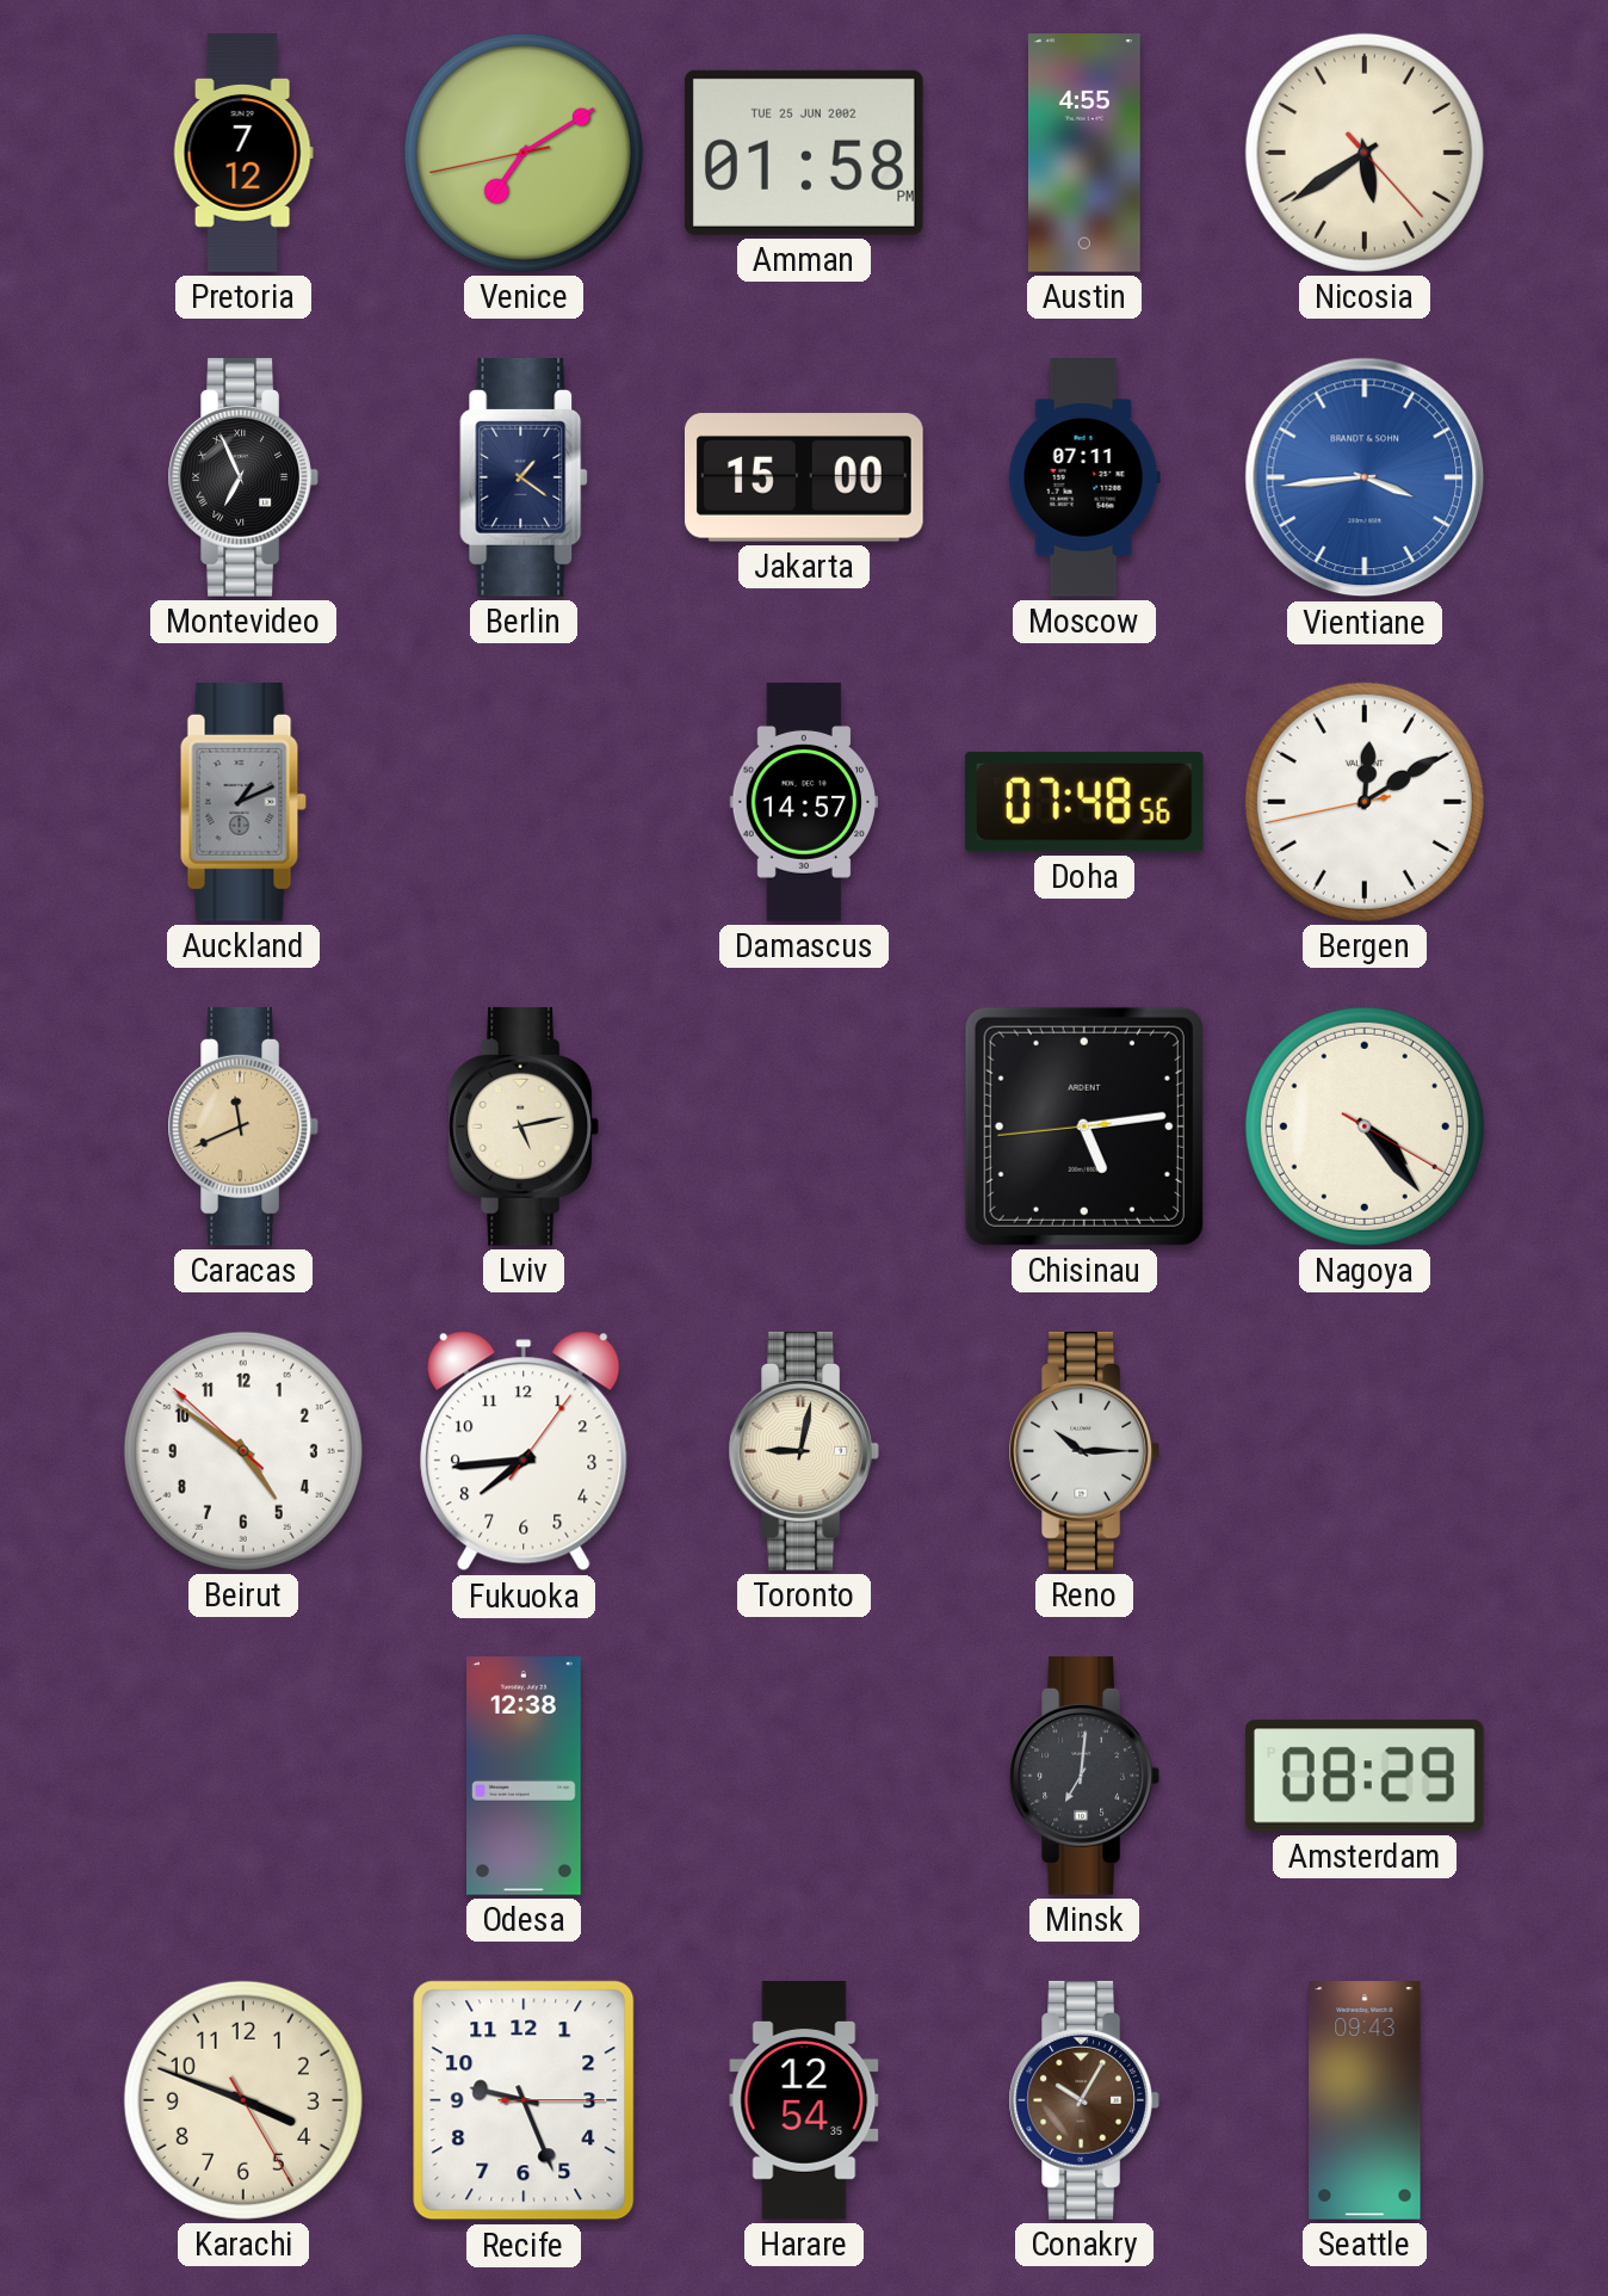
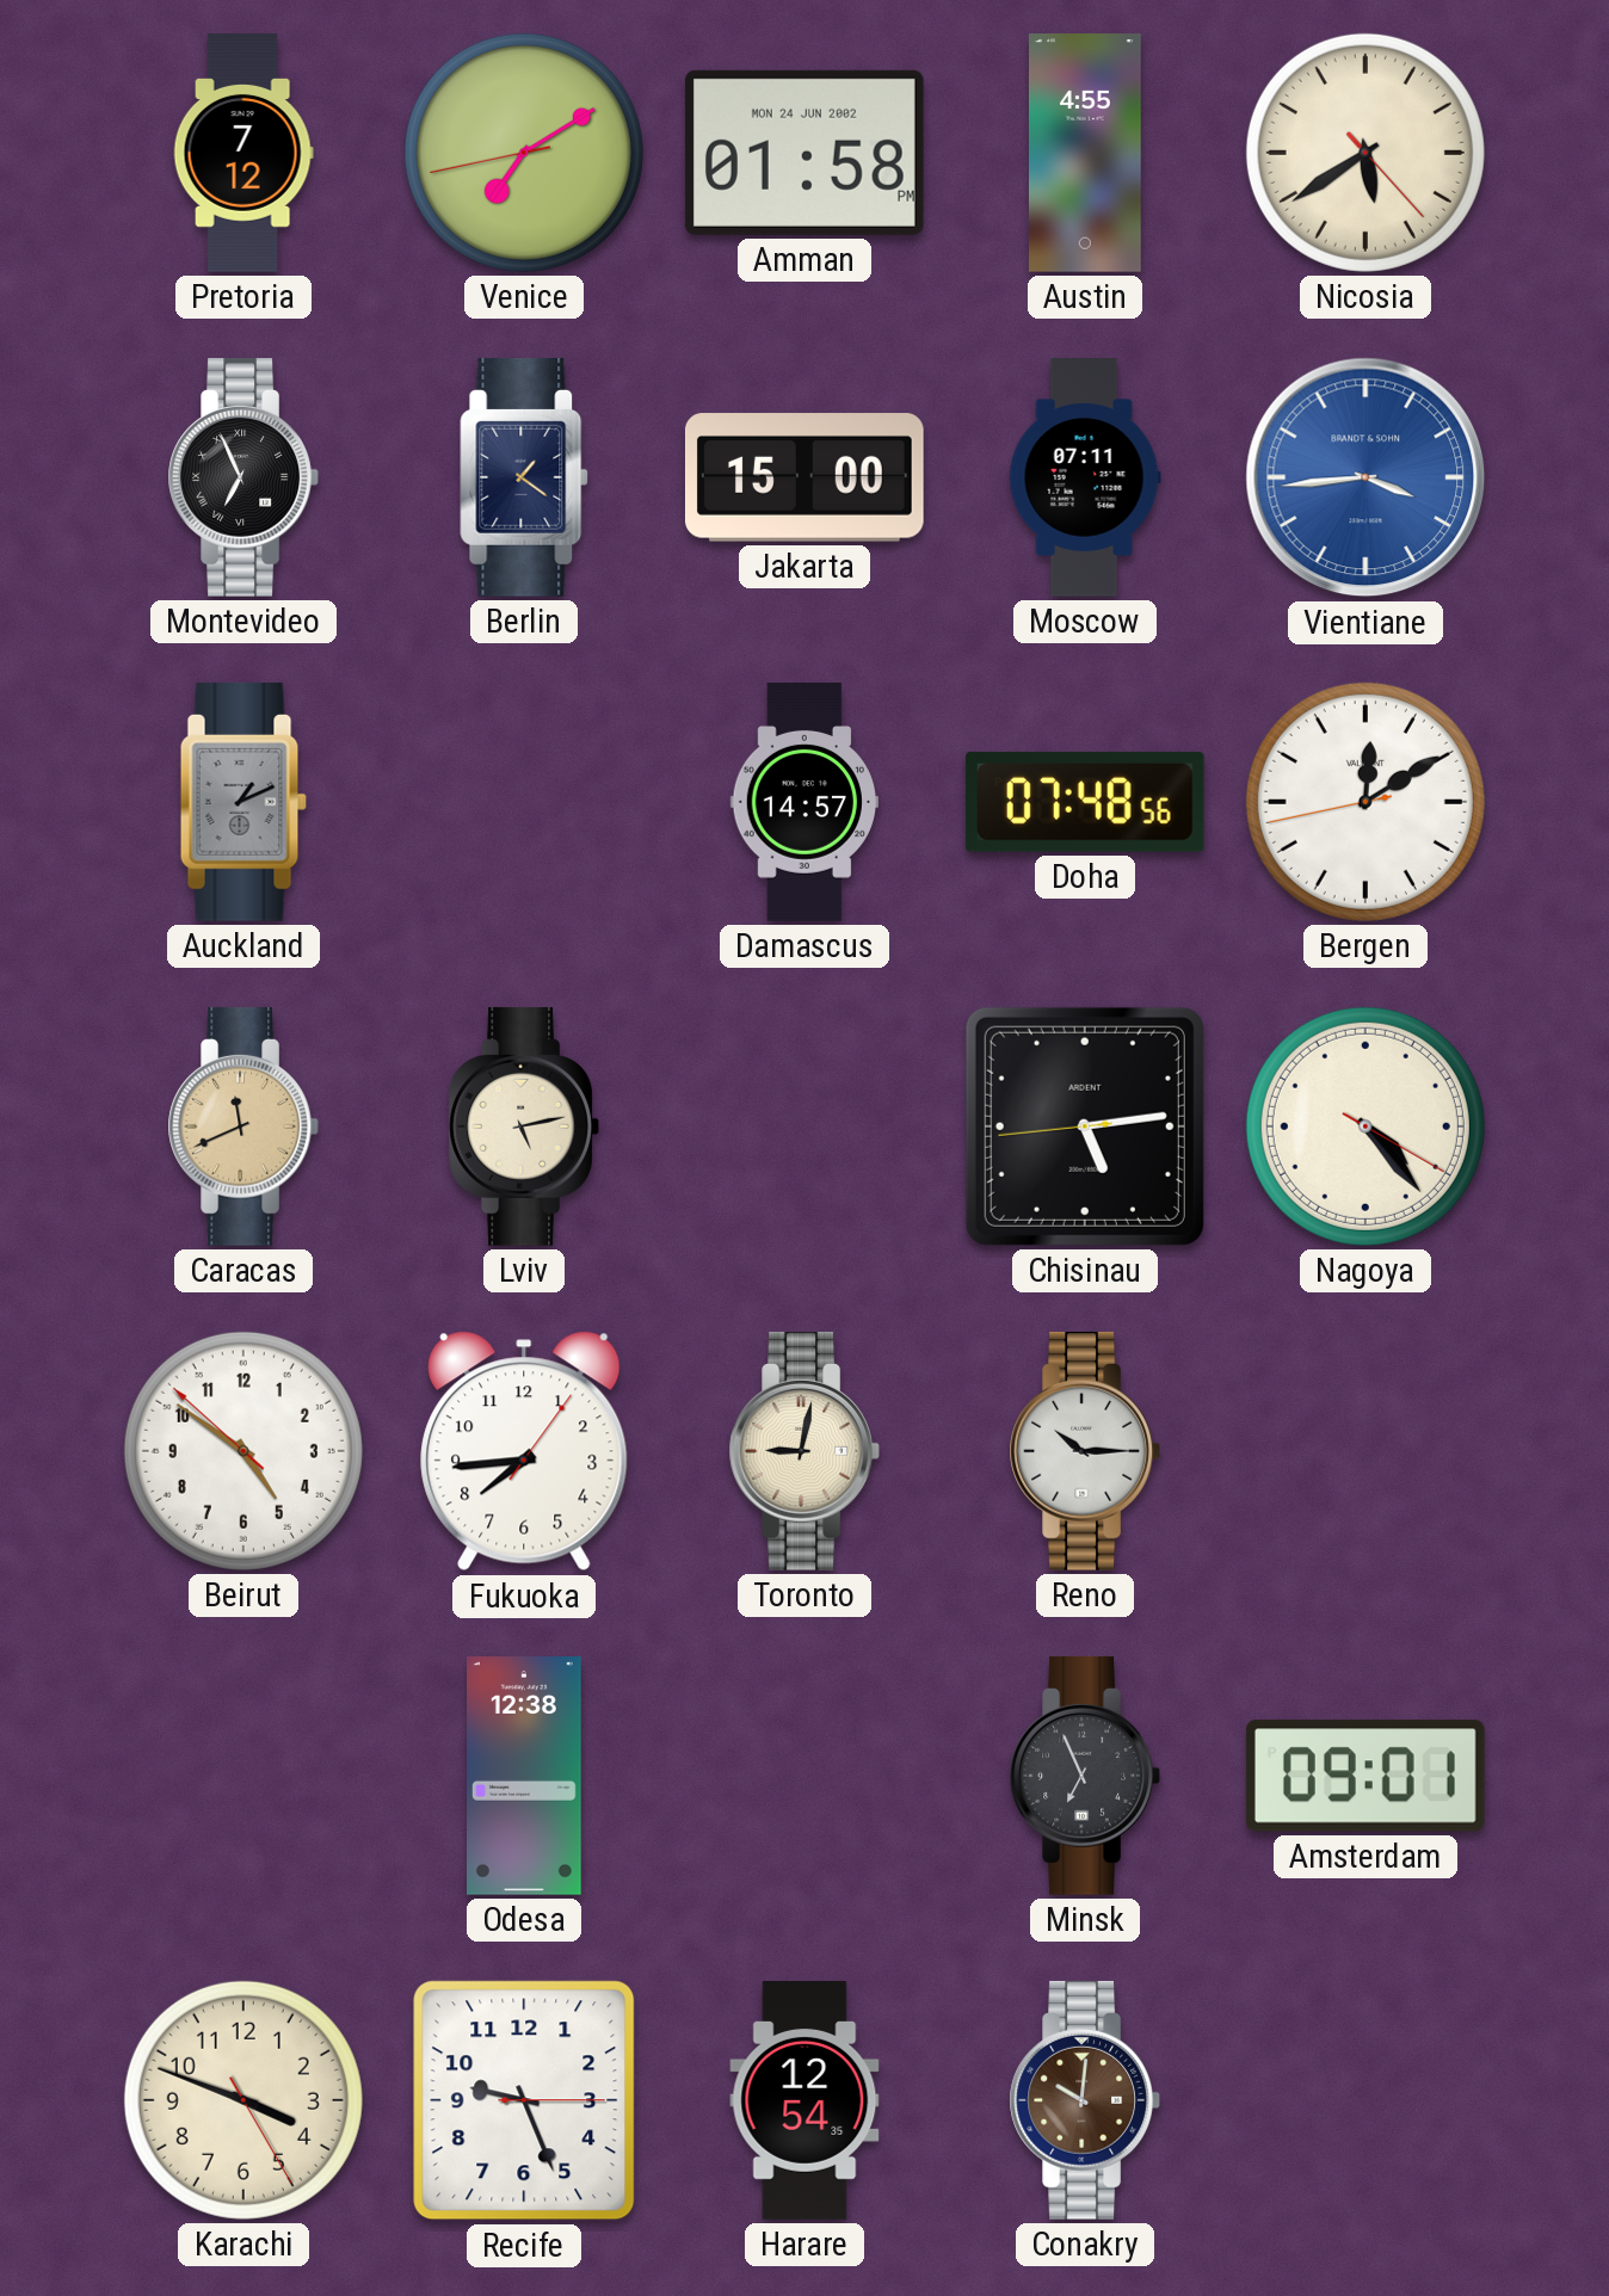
Amman date: TUE 25 JUN 2002 -> MON 24 JUN 2002
Minsk: 7:01 -> 6:56
Amsterdam: 08:29 -> 09:01
Conakry: 10:05 -> 10:01
Seattle: 09:43 -> none
